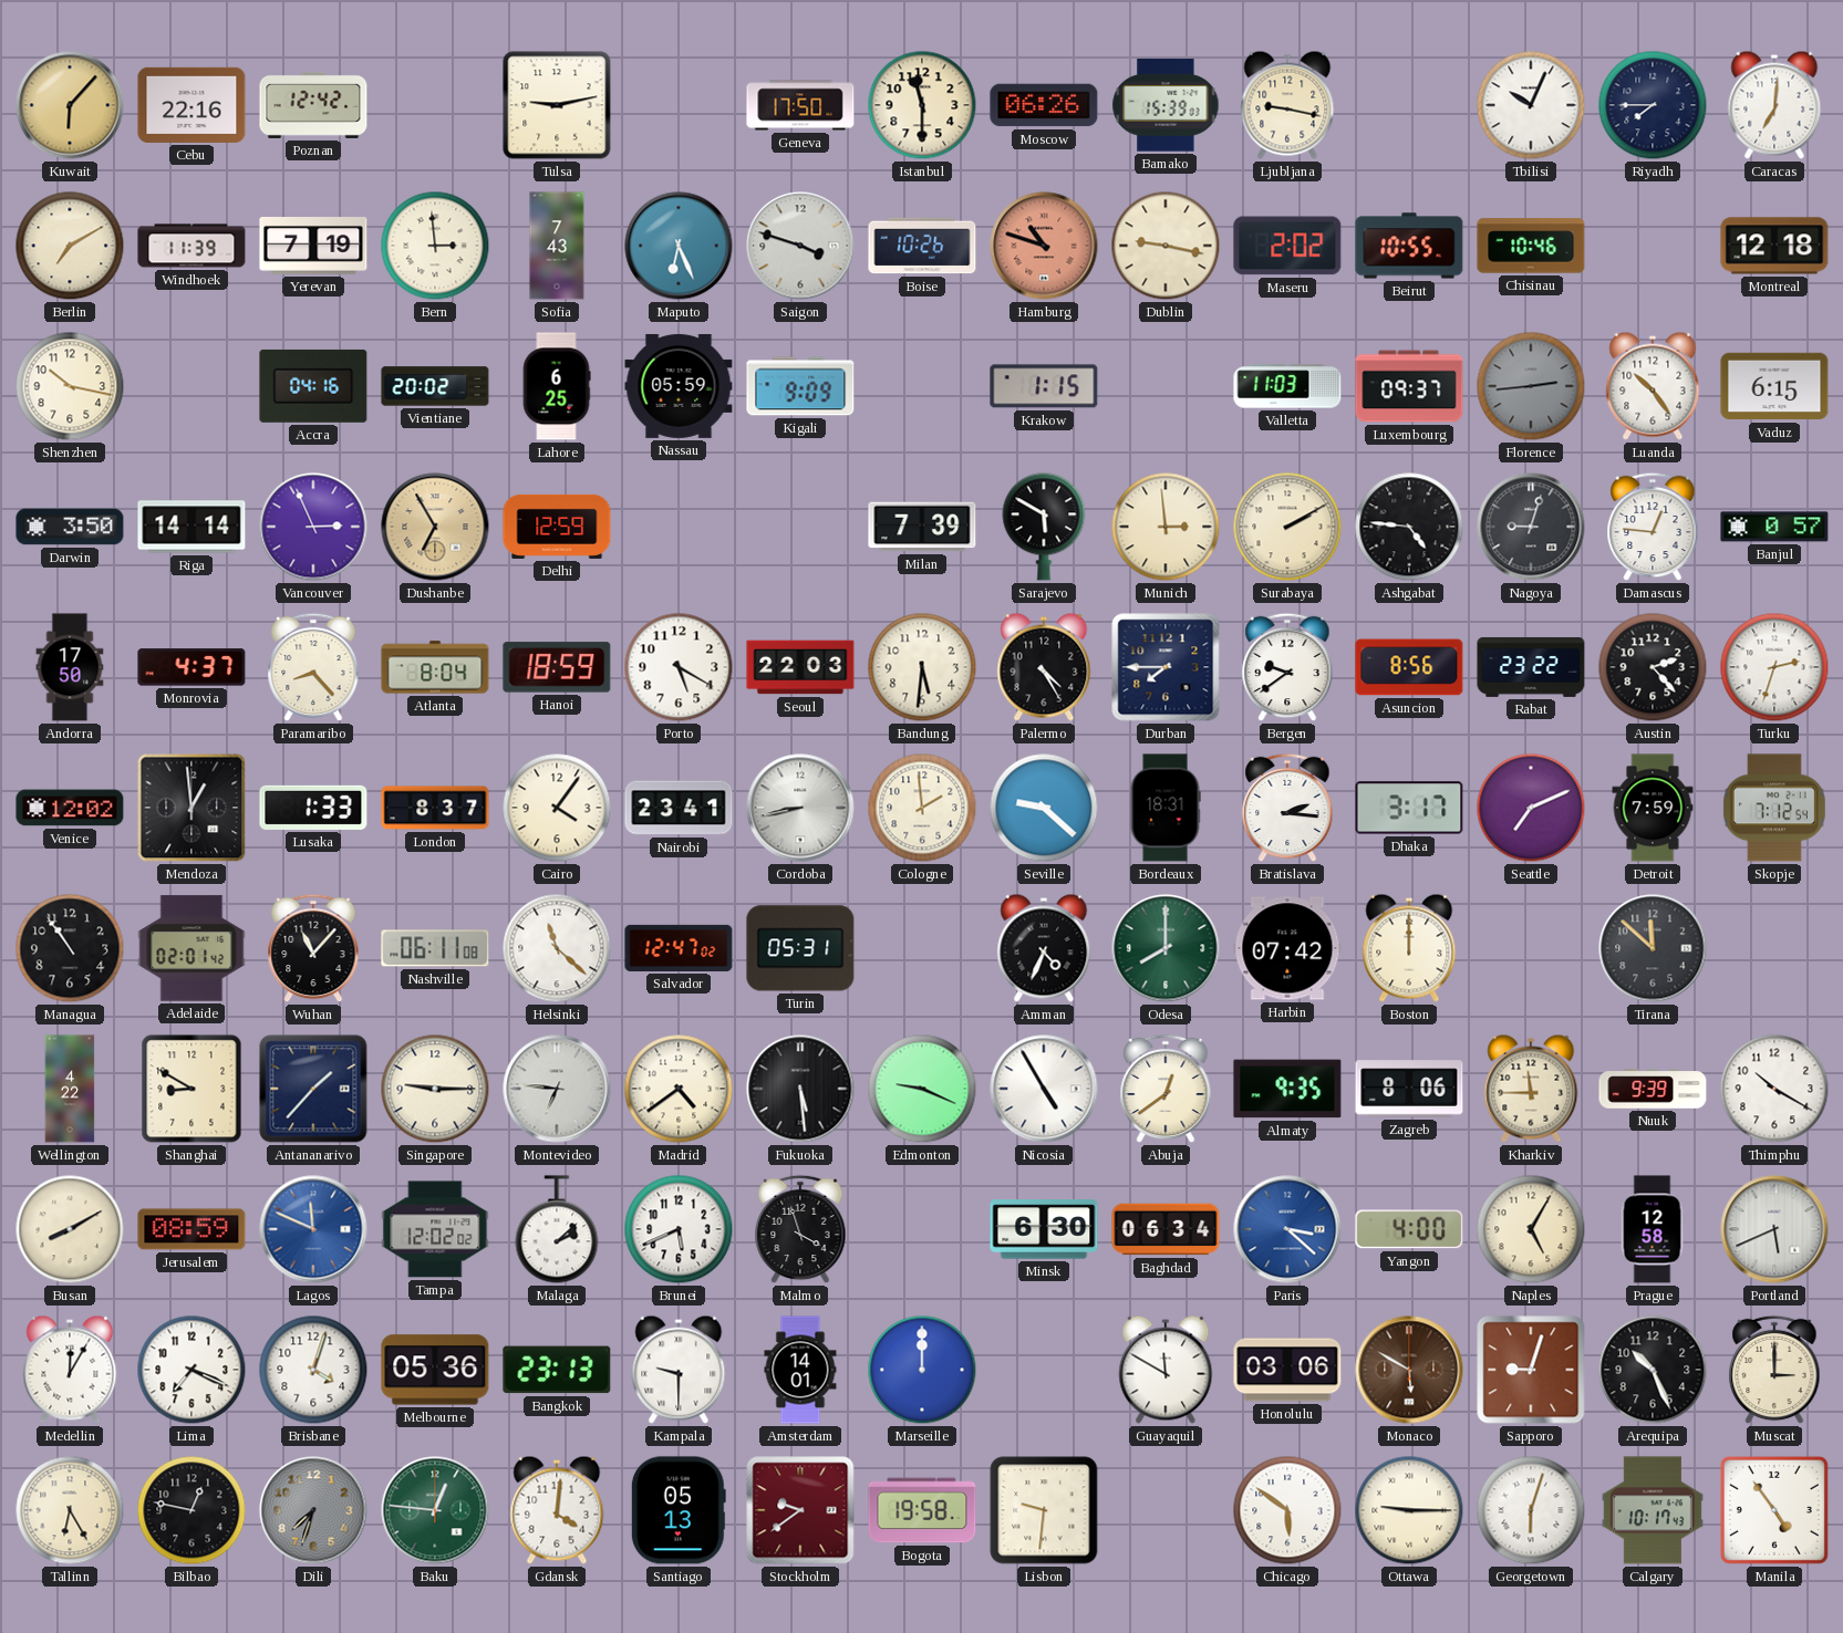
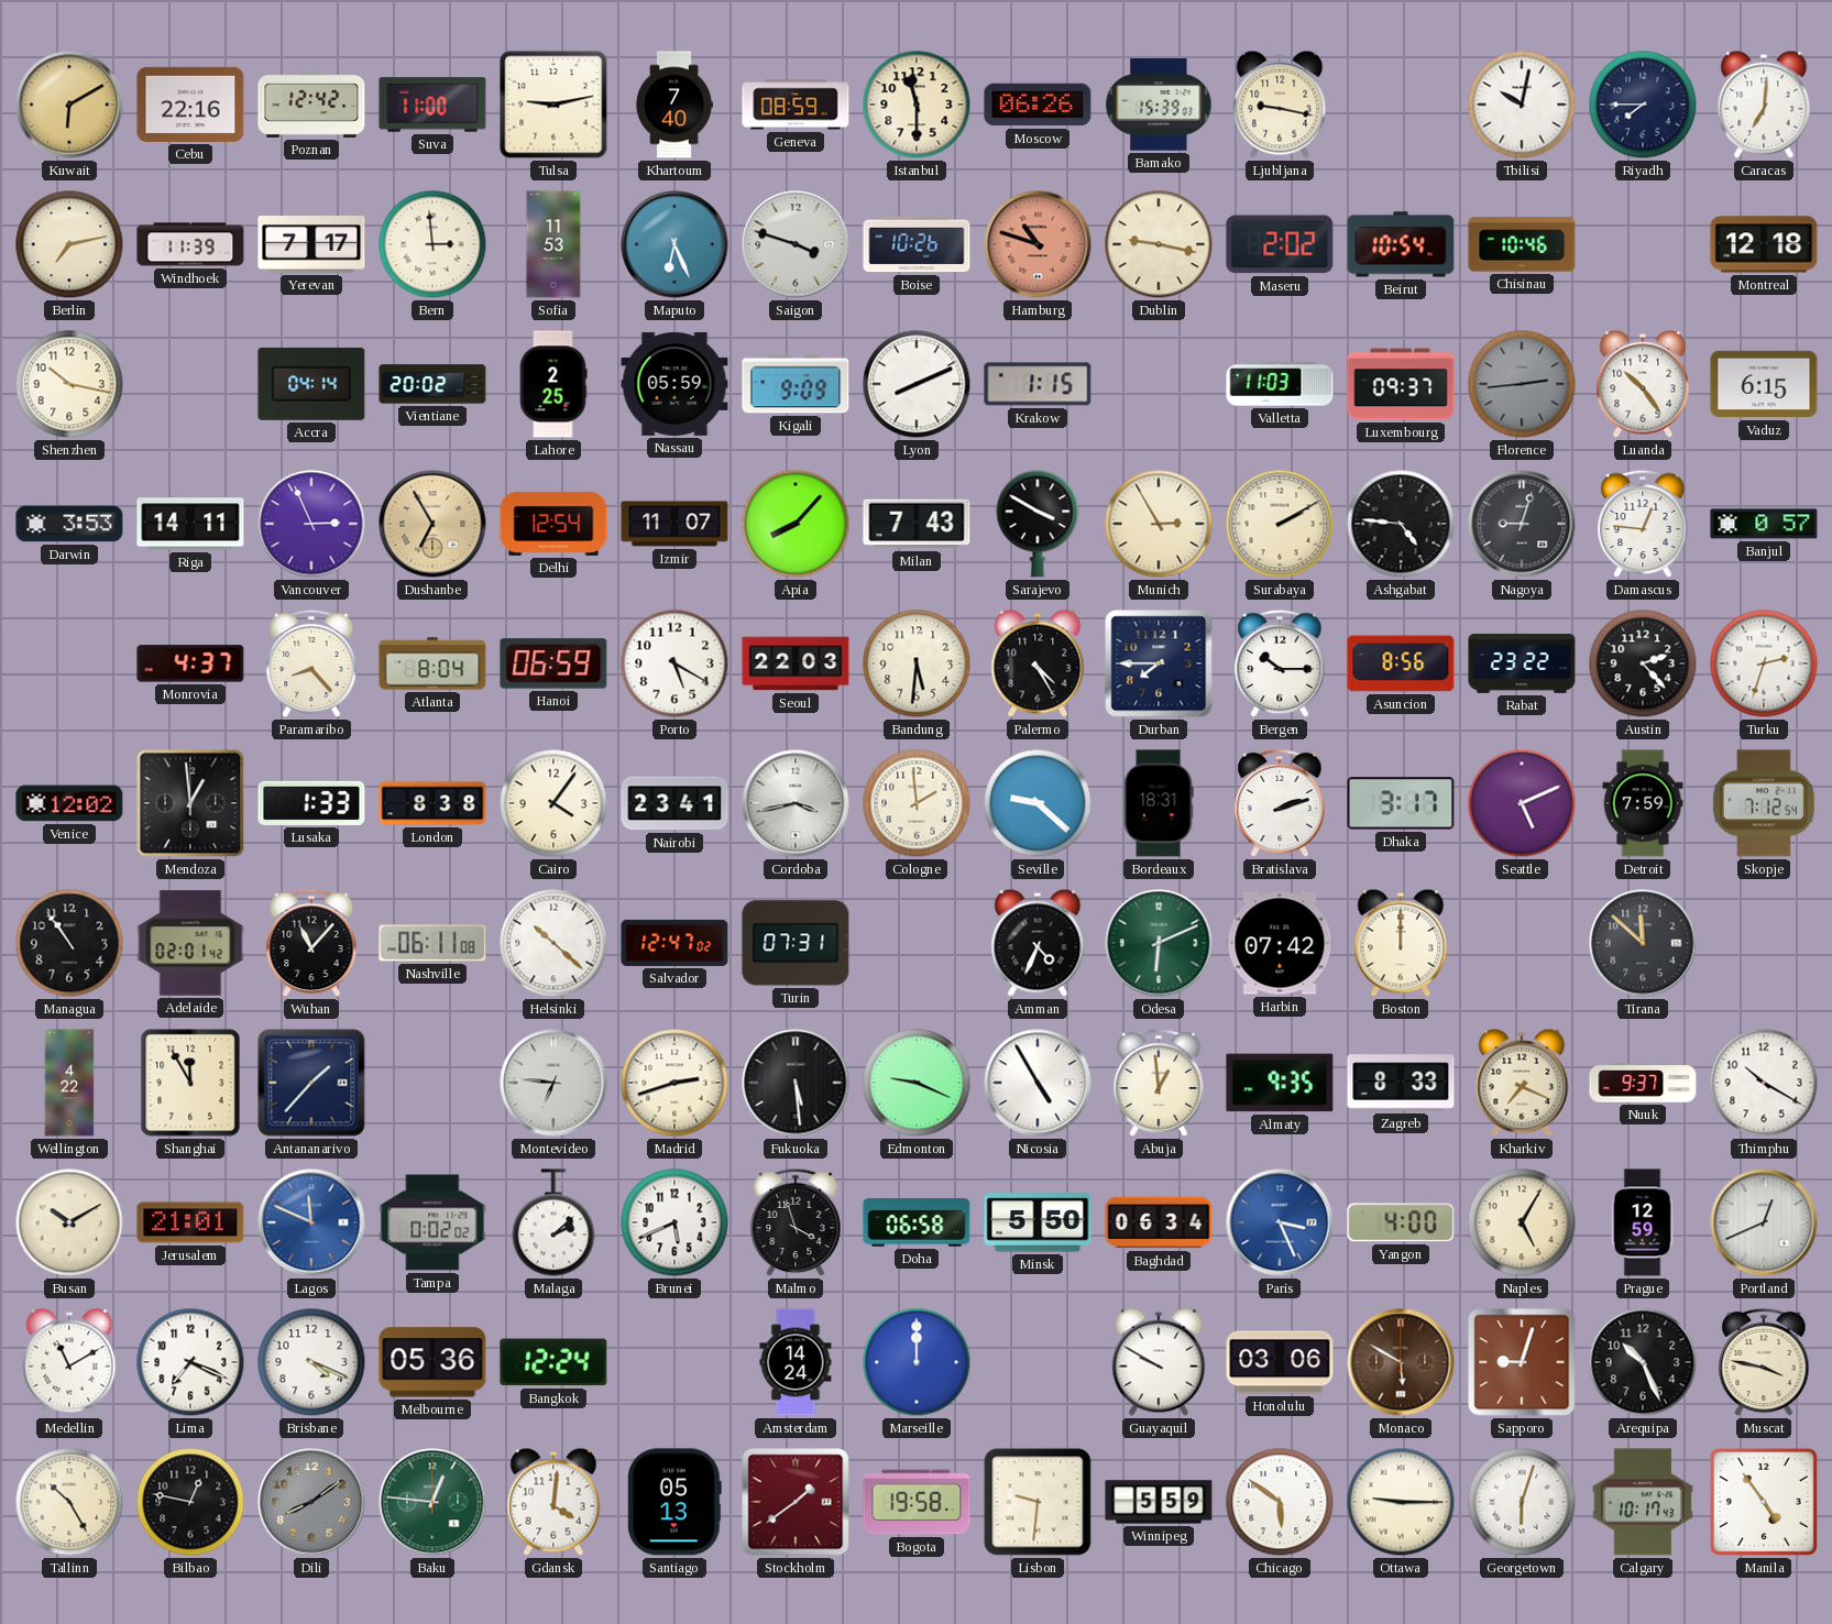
Kuwait: 6:07 -> 6:10
Suva: none -> 11:00
Khartoum: none -> 7:40
Geneva: 17:50 -> 08:59
Tbilisi: 10:04 -> 10:02
Berlin: 7:10 -> 7:13
Yerevan: 7:19 -> 7:17
Sofia: 7:43 -> 11:53
Beirut: 10:55 -> 10:54
Accra: 04:16 -> 04:14
Lahore: 6:25 -> 2:25
Lyon: none -> 8:11
Darwin: 3:50 -> 3:53
Riga: 14:14 -> 14:11
Delhi: 12:59 -> 12:54
Izmir: none -> 11:07
Apia: none -> 8:07
Milan: 7:39 -> 7:43
Sarajevo: 5:50 -> 3:50
Munich: 2:59 -> 2:55
Andorra: 17:50 -> none
Hanoi: 18:59 -> 06:59
Bergen: 9:39 -> 10:15
London: 8:37 -> 8:38
Cordoba: 8:43 -> 3:43
Bratislava: 2:16 -> 2:12
Seattle: 7:11 -> 5:11
Helsinki: 11:22 -> 10:22
Turin: 05:31 -> 07:31
Odesa: 8:00 -> 6:11
Shanghai: 8:50 -> 11:55
Singapore: 9:15 -> none
Madrid: 4:39 -> 2:42
Abuja: 12:39 -> 12:59
Zagreb: 8:06 -> 8:33
Kharkiv: 11:45 -> 7:19
Nuuk: 9:39 -> 9:37
Busan: 8:10 -> 10:10
Jerusalem: 08:59 -> 21:01
Tampa: 12:02 -> 0:02
Doha: none -> 06:58
Minsk: 6:30 -> 5:50
Paris: 3:22 -> 3:26
Prague: 12:58 -> 12:59
Portland: 5:41 -> 12:41
Medellin: 12:05 -> 11:10
Brisbane: 4:03 -> 4:19
Bangkok: 23:13 -> 12:24
Kampala: 9:30 -> none
Amsterdam: 14:01 -> 14:24
Guayaquil: 11:50 -> 9:50
Muscat: 3:00 -> 3:47
Tallinn: 6:25 -> 10:25
Dili: 7:33 -> 8:09
Stockholm: 9:39 -> 1:39
Winnipeg: none -> 5:59
